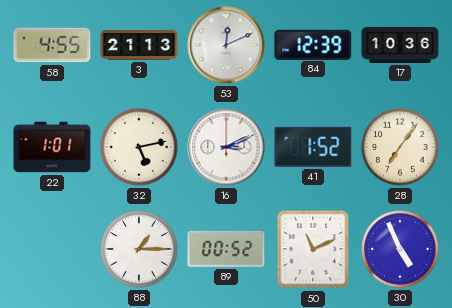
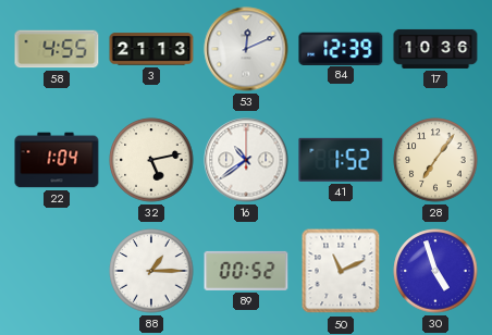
22: 1:01 -> 1:04
16: 3:11 -> 10:39
30: 4:56 -> 4:57
